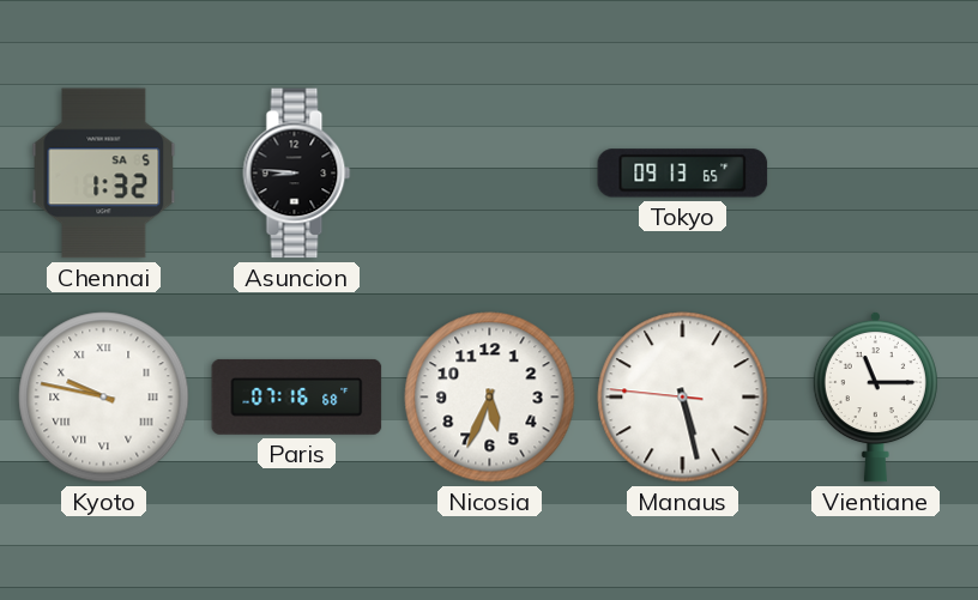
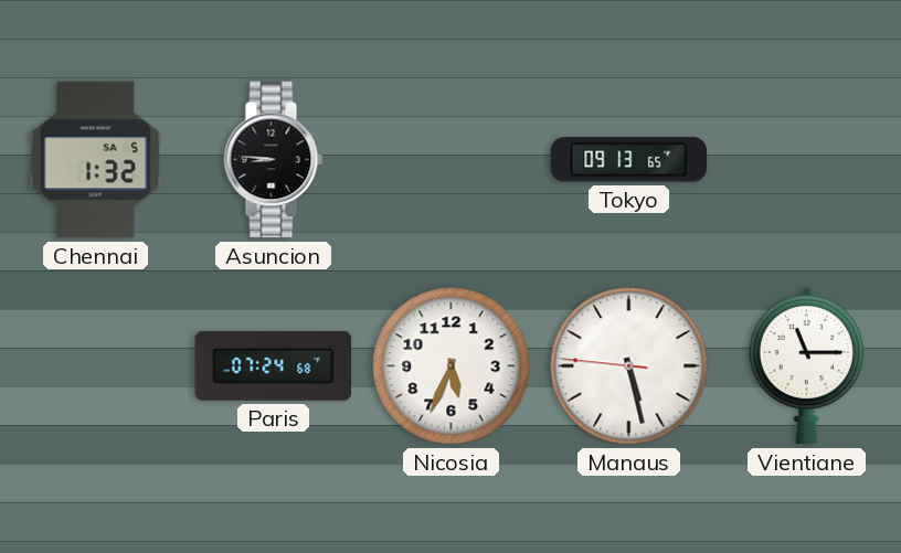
Kyoto: 9:47 -> none
Paris: 07:16 -> 07:24
